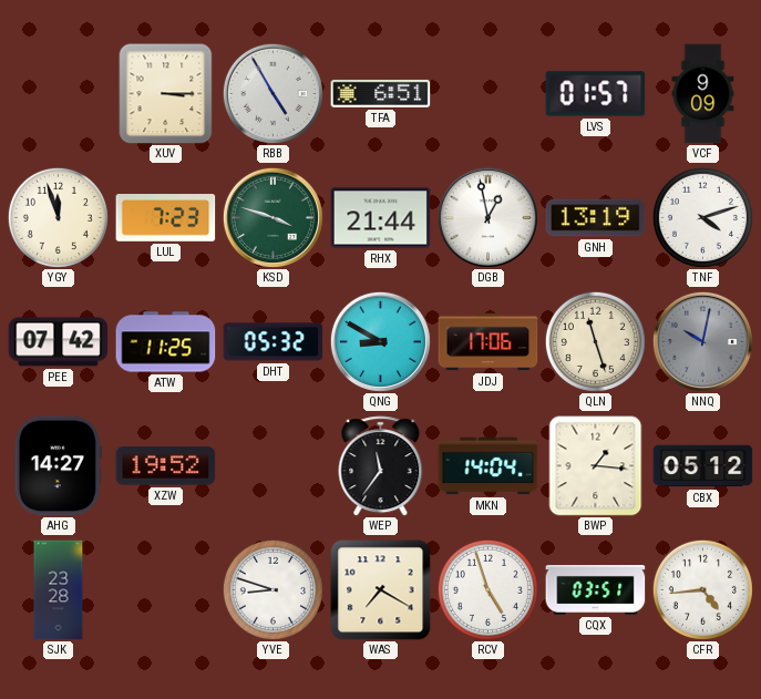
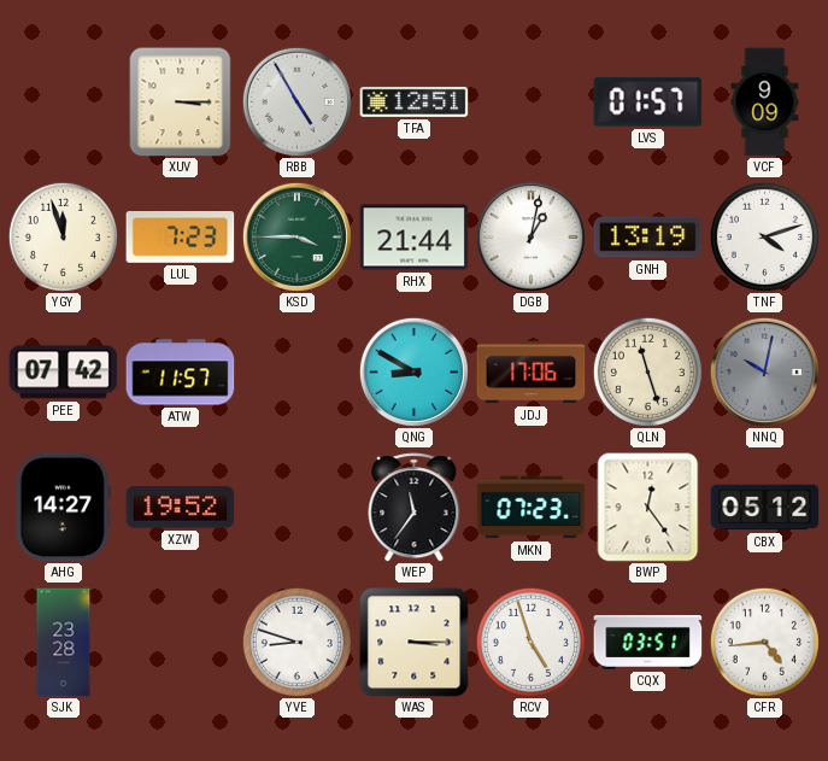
TFA: 6:51 -> 12:51
KSD: 3:48 -> 3:45
DGB: 12:58 -> 1:02
ATW: 11:25 -> 11:57
DHT: 05:32 -> none
MKN: 14:04 -> 07:23
BWP: 1:16 -> 12:24
WAS: 7:20 -> 3:15
